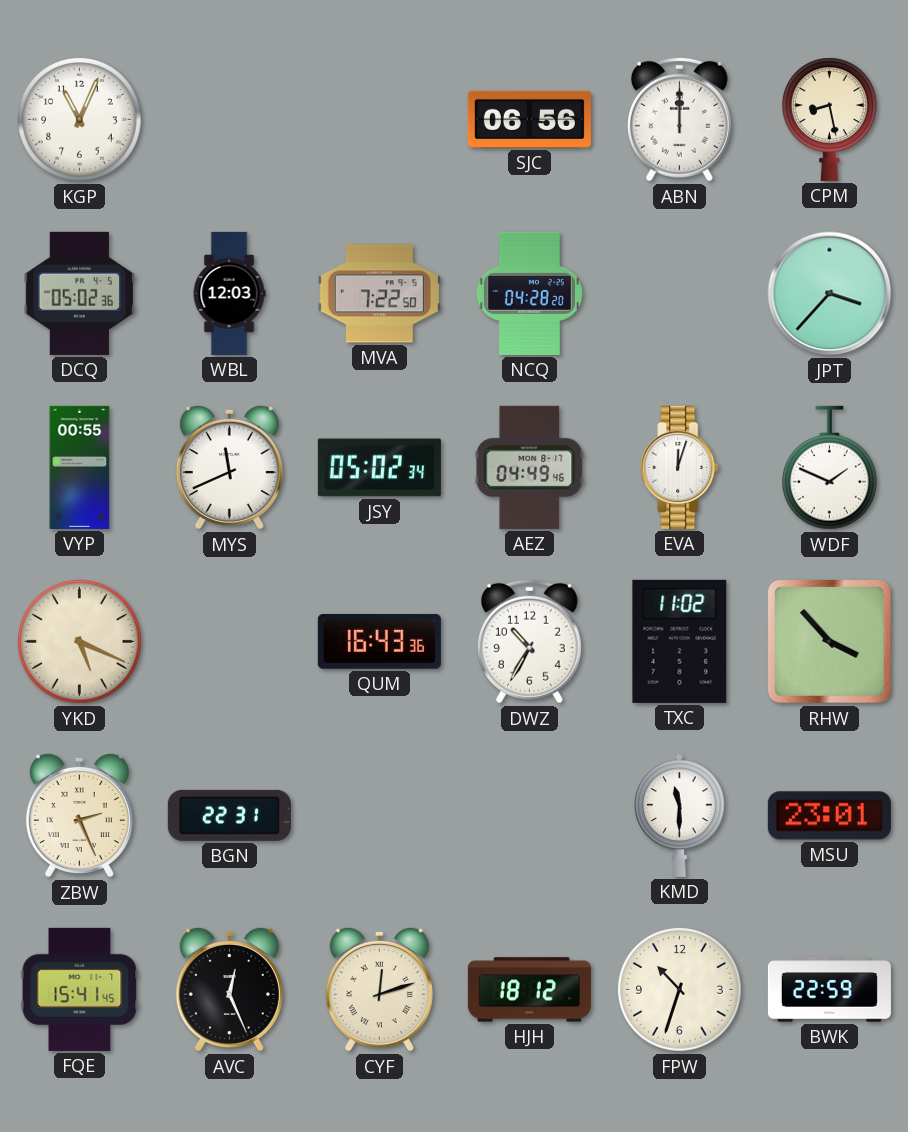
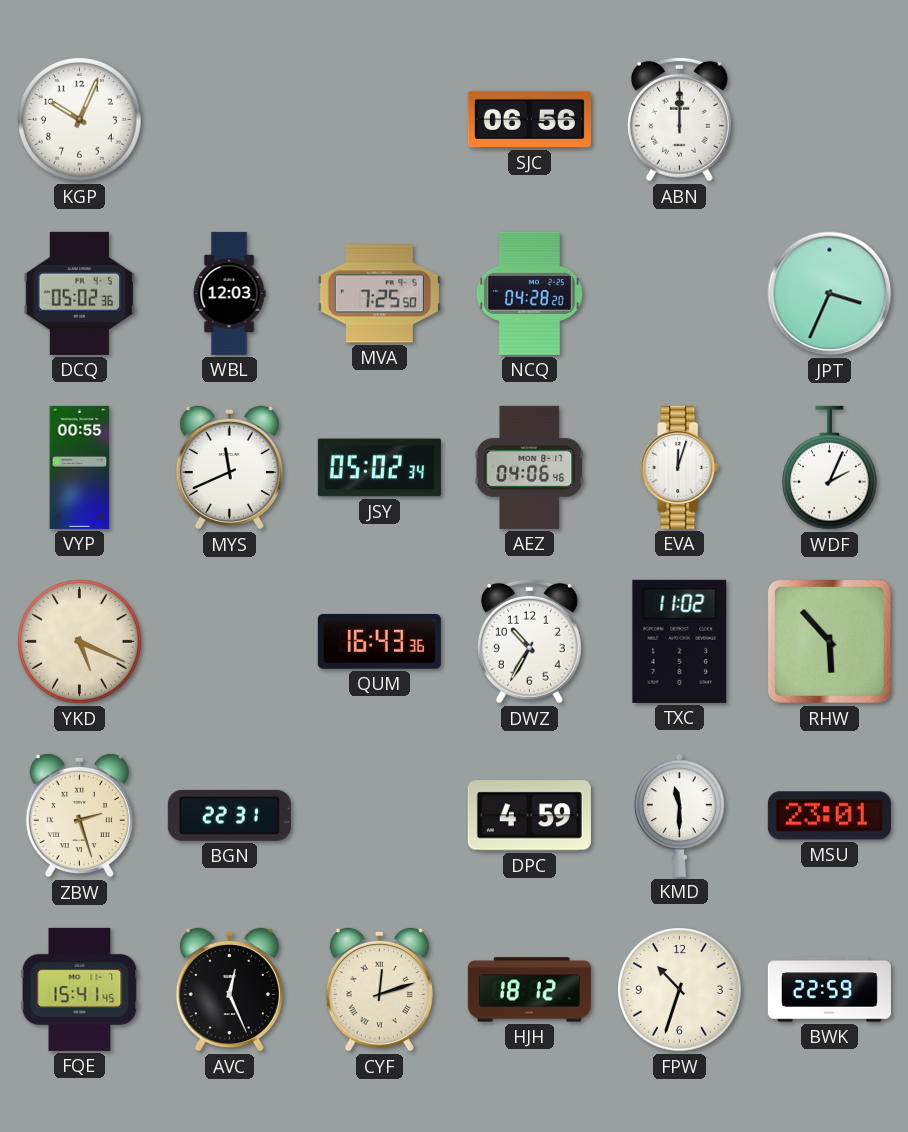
KGP: 11:04 -> 10:04
CPM: 8:28 -> none
MVA: 7:22 -> 7:25
JPT: 3:37 -> 3:34
AEZ: 04:49 -> 04:06
WDF: 1:49 -> 2:04
RHW: 3:53 -> 5:53
ZBW: 2:26 -> 2:27
DPC: none -> 4:59
